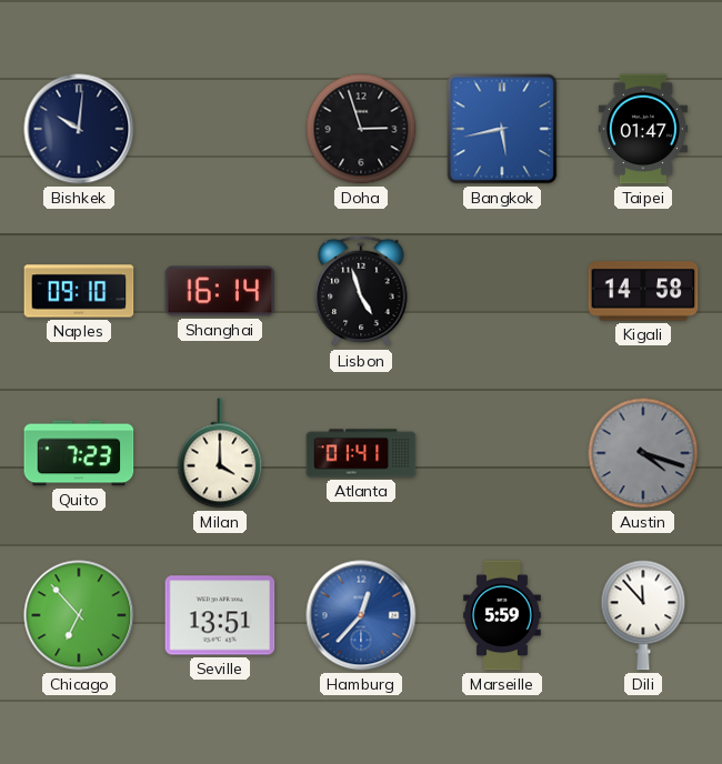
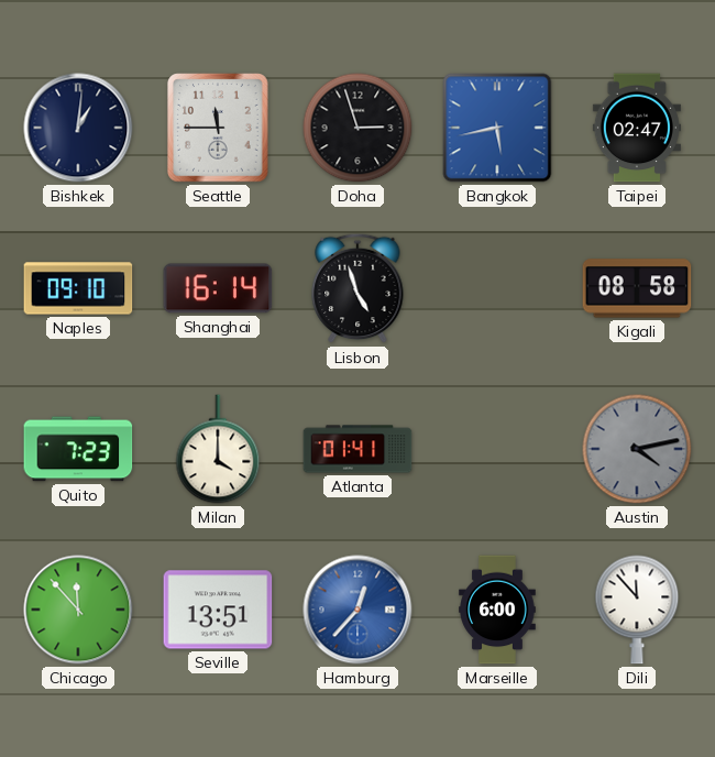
Bishkek: 10:01 -> 1:01
Seattle: none -> 11:45
Taipei: 01:47 -> 02:47
Kigali: 14:58 -> 08:58
Austin: 4:18 -> 4:13
Chicago: 6:53 -> 11:53
Marseille: 5:59 -> 6:00
